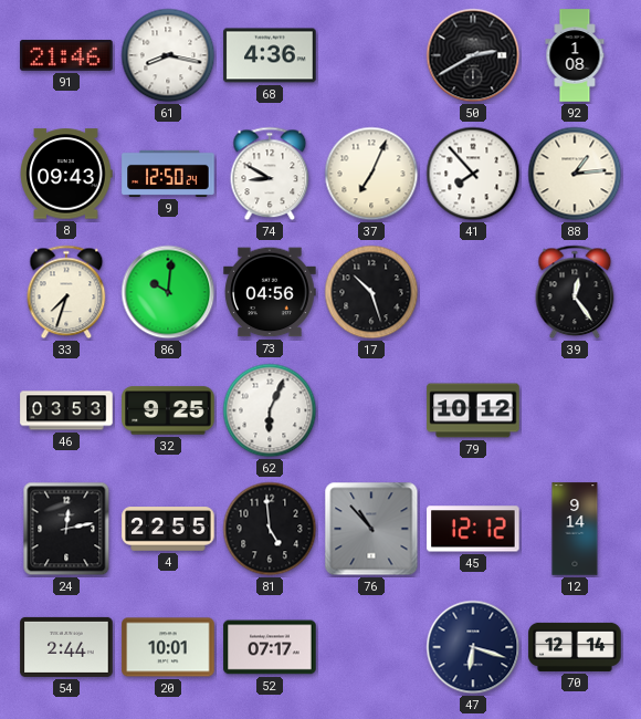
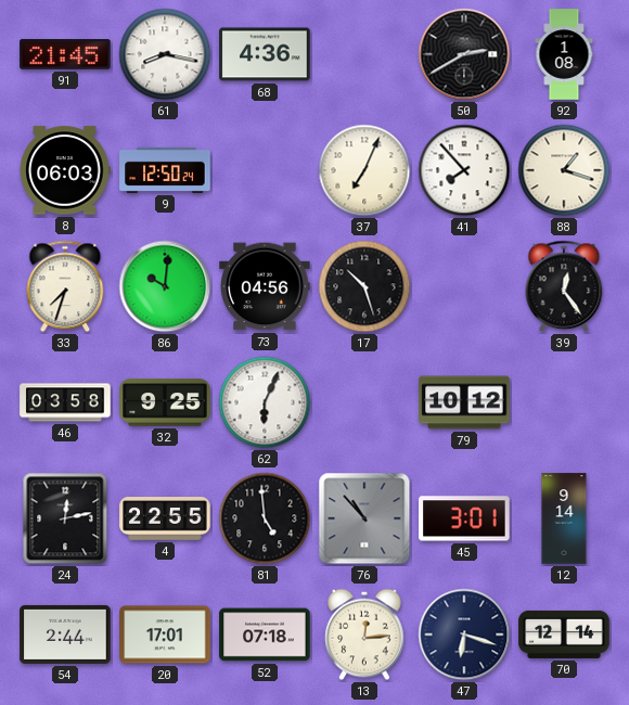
91: 21:46 -> 21:45
8: 09:43 -> 06:03
74: 8:50 -> none
88: 1:14 -> 1:18
46: 03:53 -> 03:58
45: 12:12 -> 3:01
20: 10:01 -> 17:01
52: 07:17 -> 07:18
13: none -> 12:14
